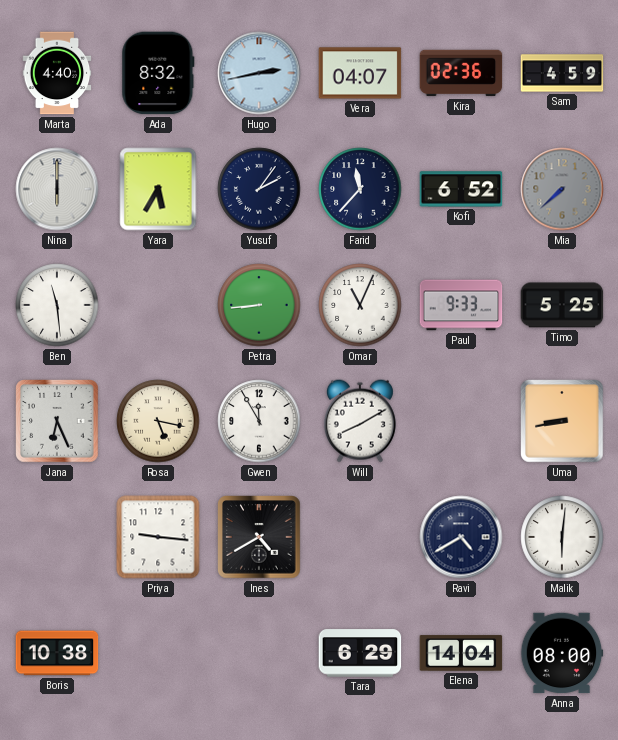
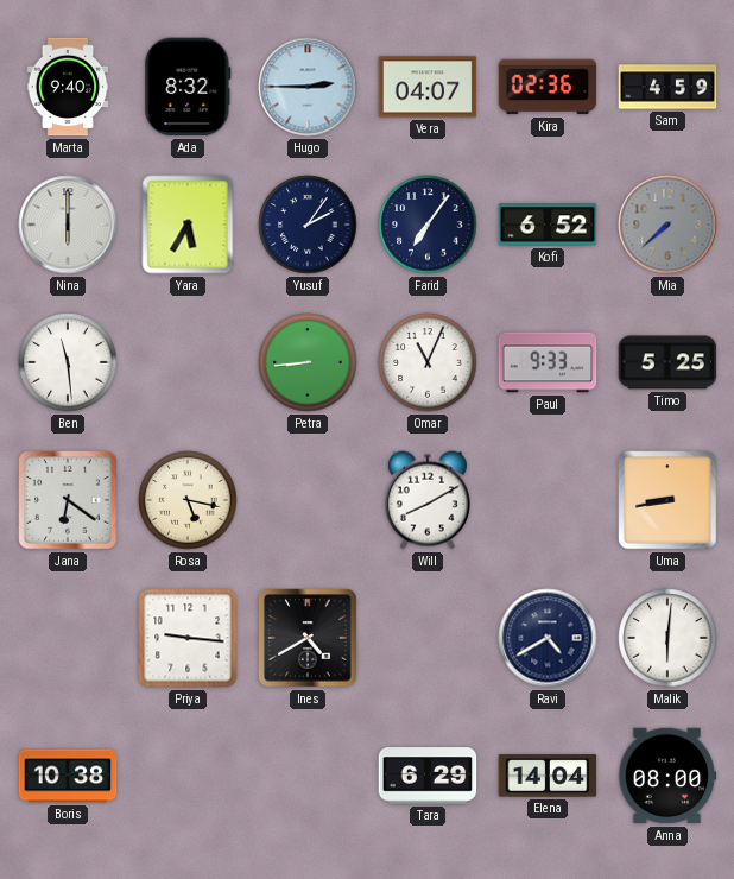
Marta: 4:40 -> 9:40
Hugo: 2:43 -> 2:45
Farid: 11:37 -> 7:06
Jana: 6:26 -> 6:21
Gwen: 11:55 -> none
